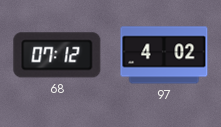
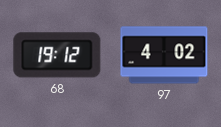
68: 07:12 -> 19:12
